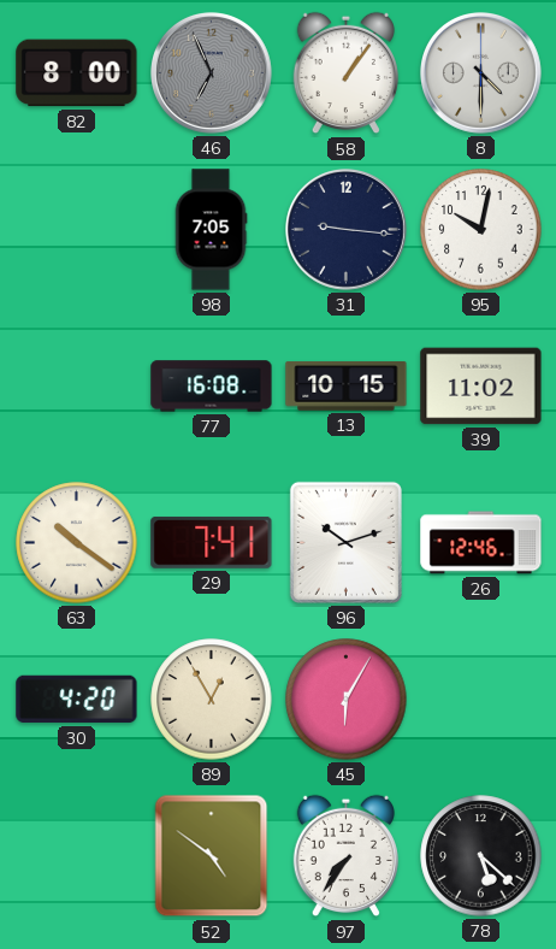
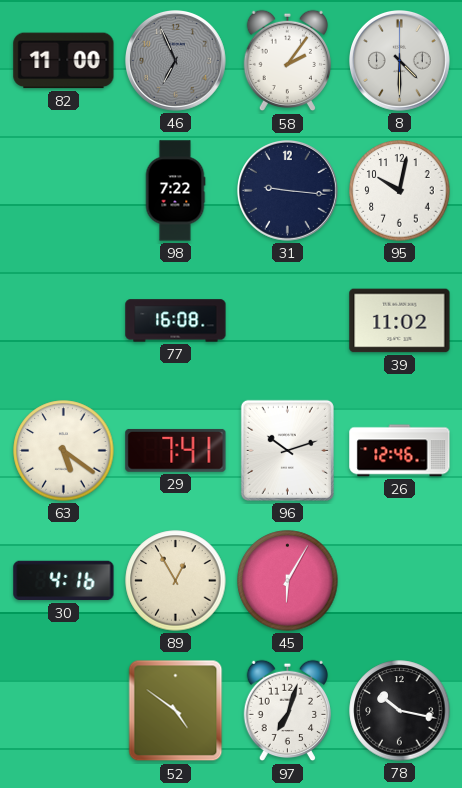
82: 8:00 -> 11:00
58: 1:06 -> 2:06
98: 7:05 -> 7:22
13: 10:15 -> none
63: 10:21 -> 5:21
30: 4:20 -> 4:16
97: 7:36 -> 7:03
78: 5:22 -> 10:17
